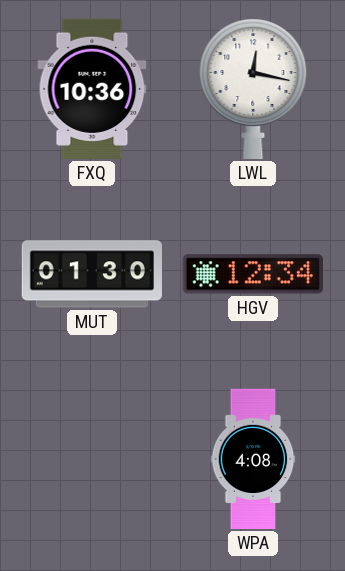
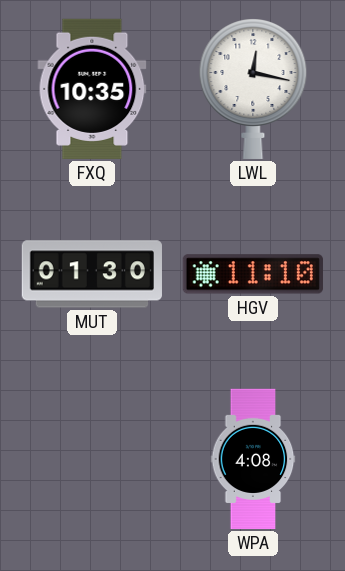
FXQ: 10:36 -> 10:35
HGV: 12:34 -> 11:10
